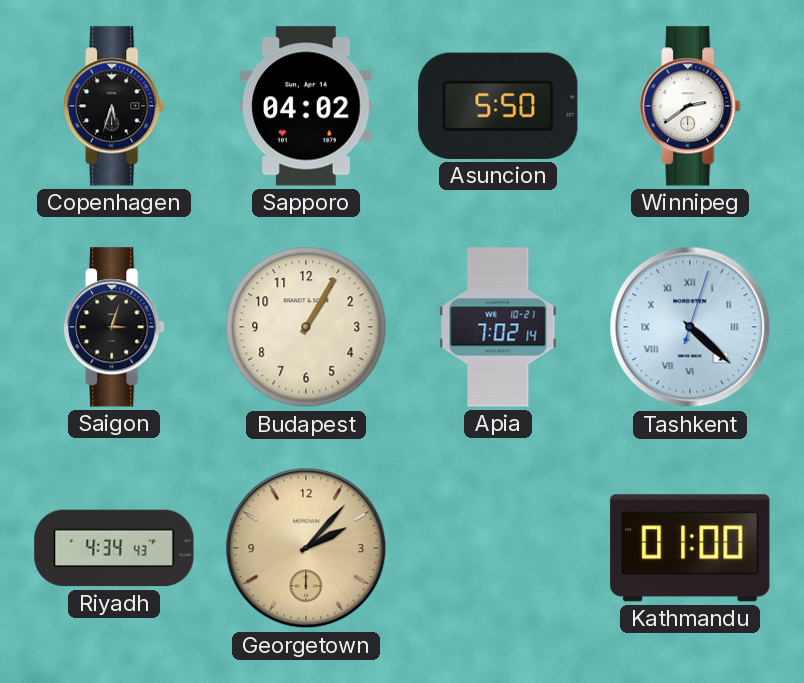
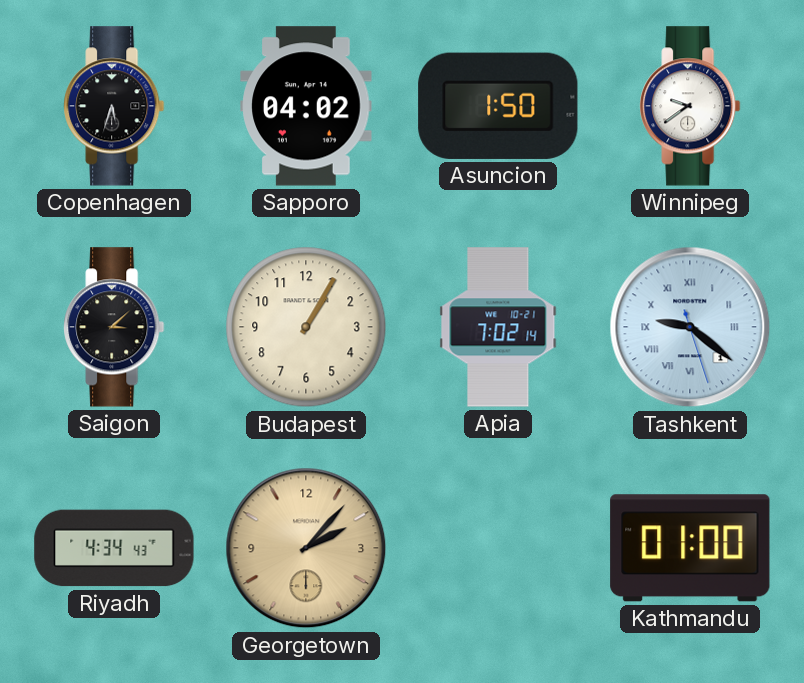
Asuncion: 5:50 -> 1:50
Winnipeg: 2:39 -> 9:39
Saigon: 3:03 -> 3:08
Tashkent: 4:22 -> 9:21
